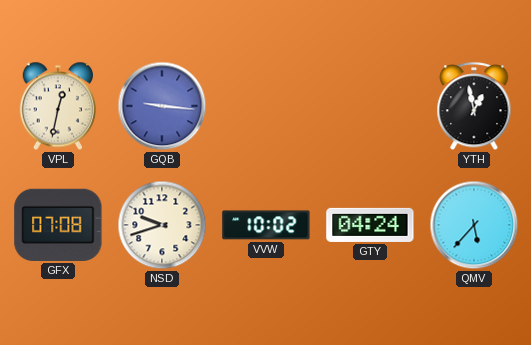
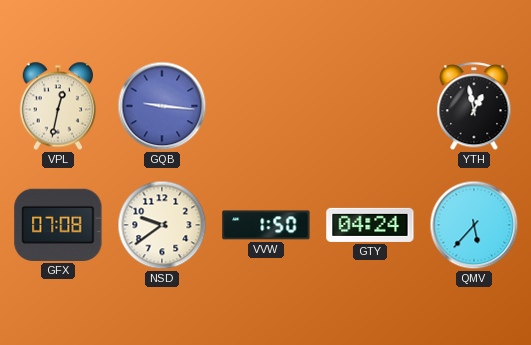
NSD: 9:42 -> 9:39
VVW: 10:02 -> 1:50
